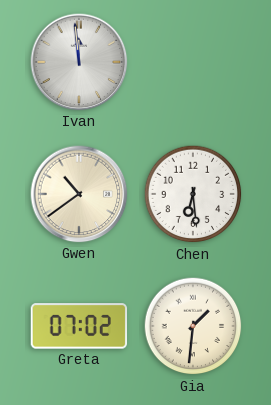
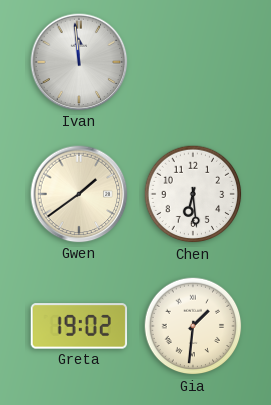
Gwen: 10:39 -> 1:39
Greta: 07:02 -> 19:02
